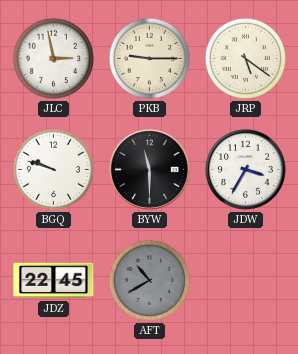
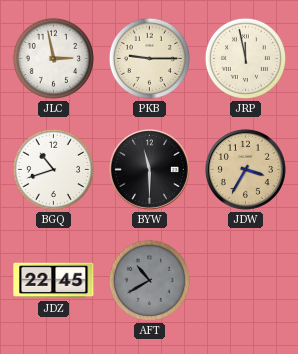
JRP: 5:21 -> 11:58
BGQ: 9:48 -> 10:42
JDW dial: white -> champagne
